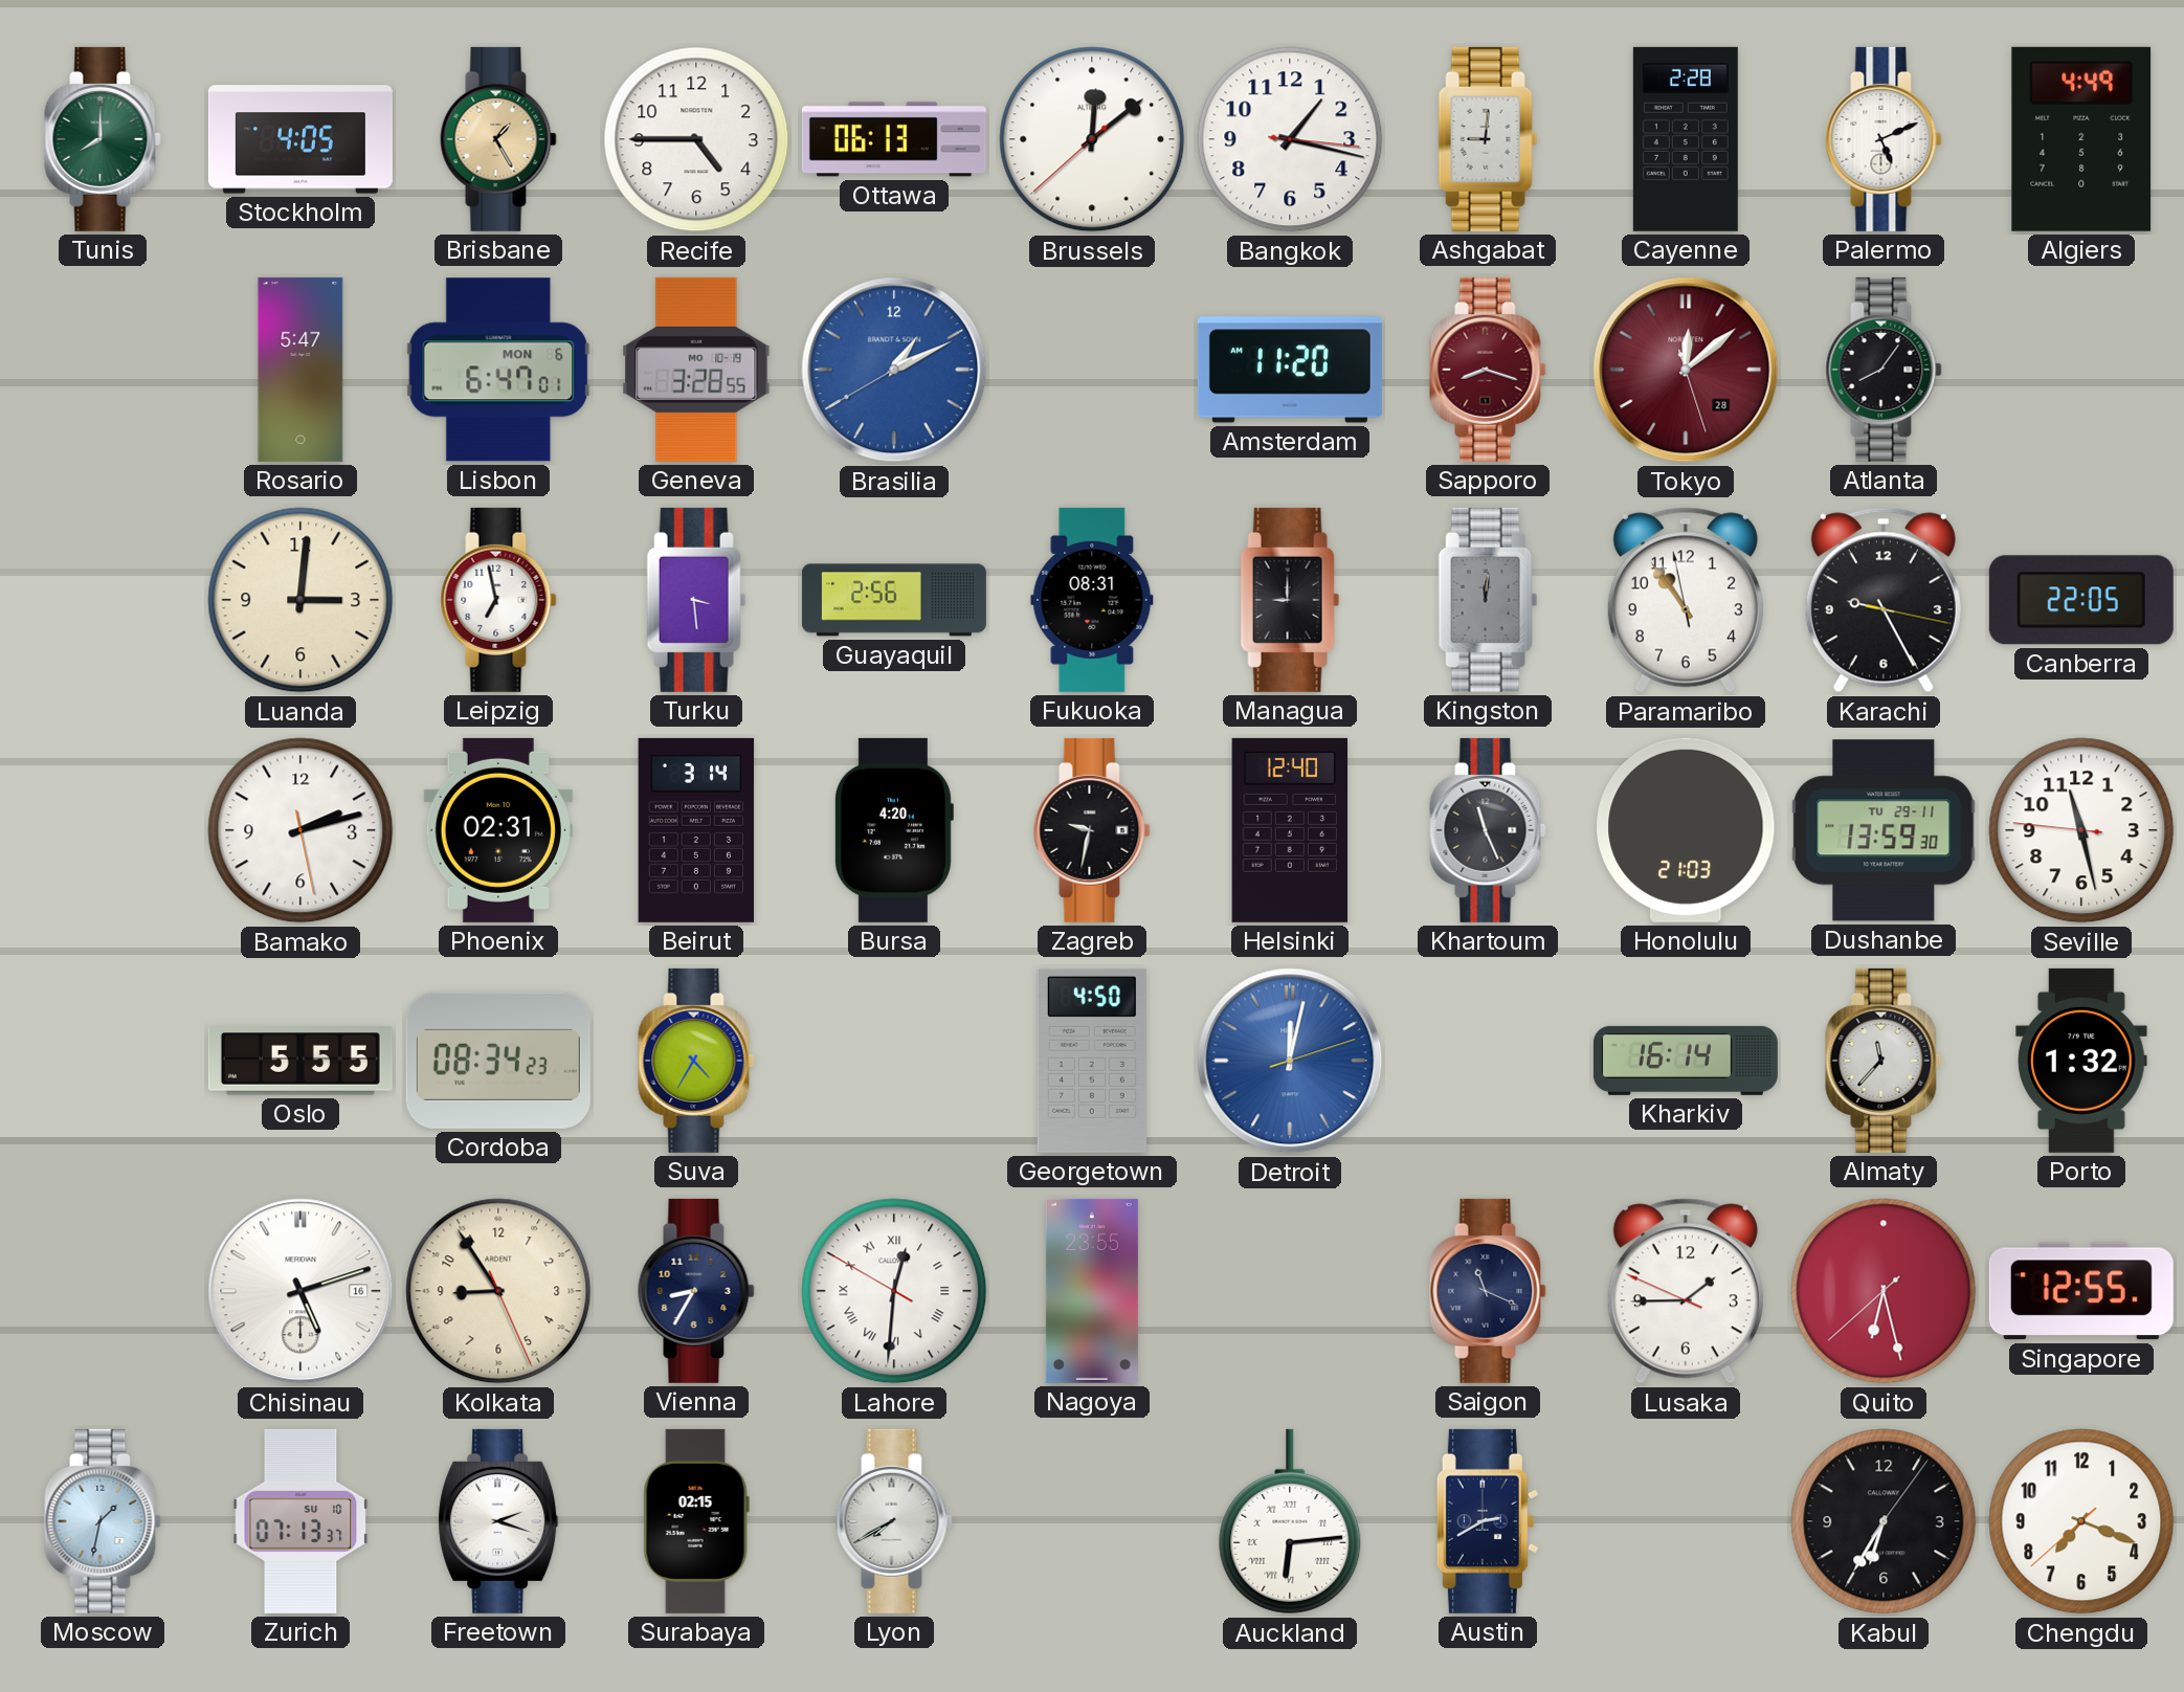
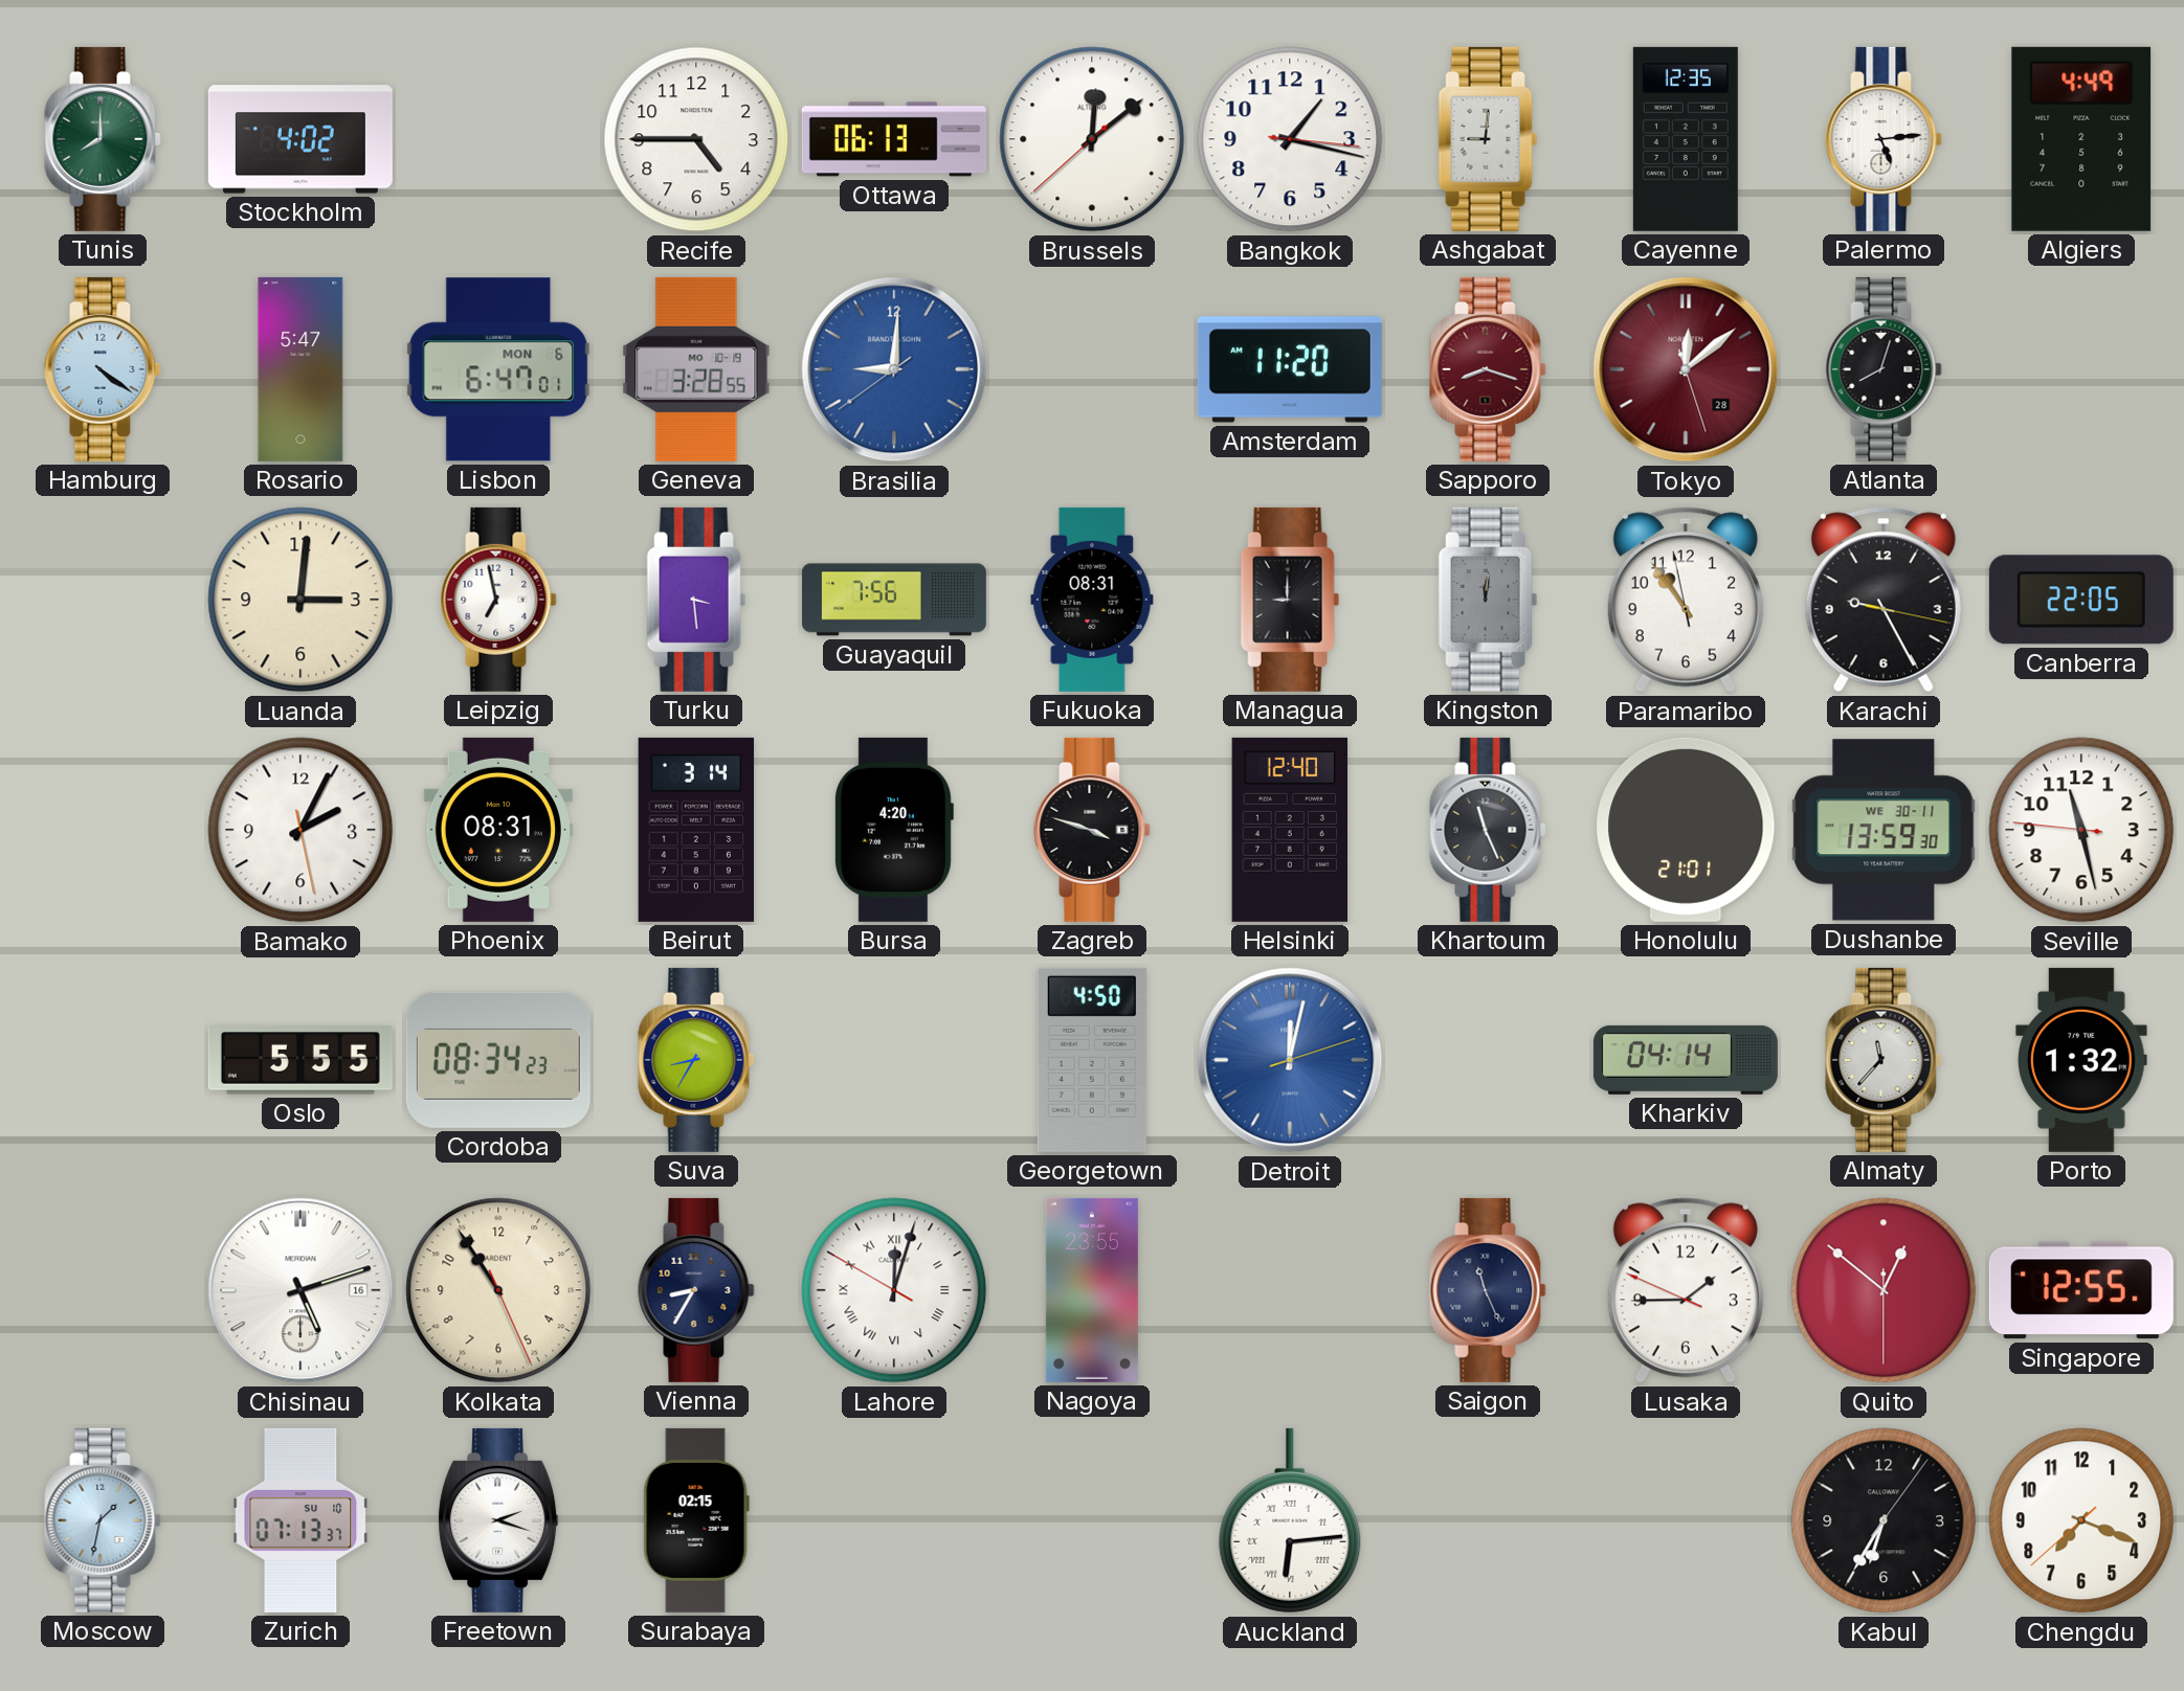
Stockholm: 4:05 -> 4:02
Brisbane: 1:25 -> none
Cayenne: 2:28 -> 12:35
Palermo: 5:11 -> 5:14
Hamburg: none -> 4:21
Brasilia: 1:10 -> 9:00
Atlanta: 8:06 -> 8:03
Guayaquil: 2:56 -> 7:56
Bamako: 2:12 -> 2:04
Phoenix: 02:31 -> 08:31
Zagreb: 9:32 -> 3:48
Honolulu: 21:03 -> 21:01
Dushanbe date: TU 29-11 -> WE 30-11
Suva: 4:35 -> 8:35
Kharkiv: 16:14 -> 04:14
Kolkata: 8:54 -> 10:54
Lahore: 12:30 -> 12:02
Saigon: 11:19 -> 11:26
Quito: 6:27 -> 12:51
Lyon: 7:40 -> none
Austin: 2:40 -> none
